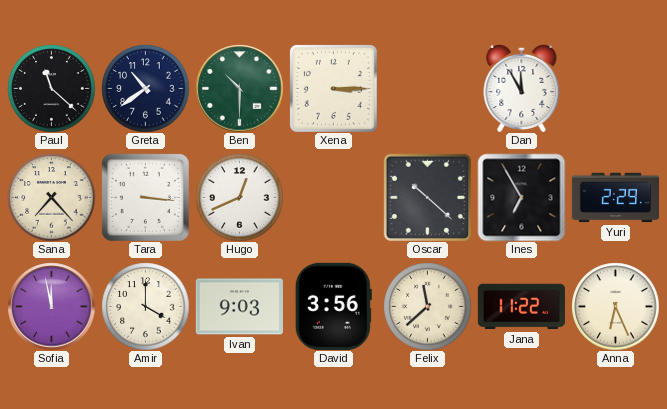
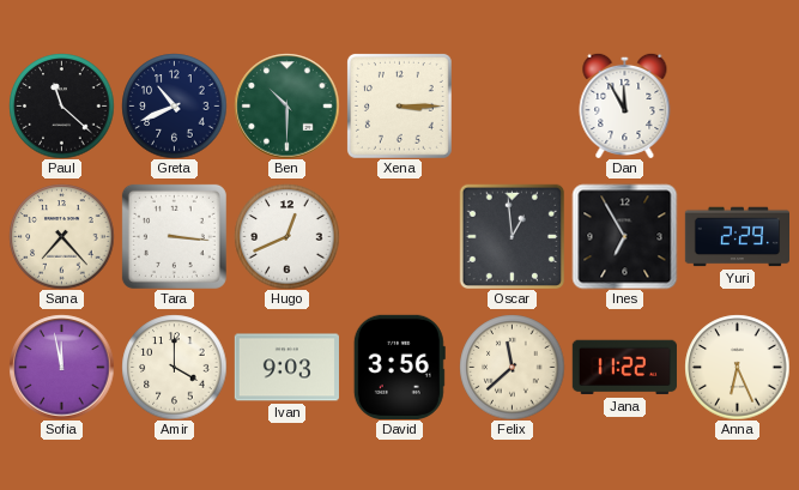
Greta: 10:39 -> 10:41
Oscar: 10:22 -> 12:59
